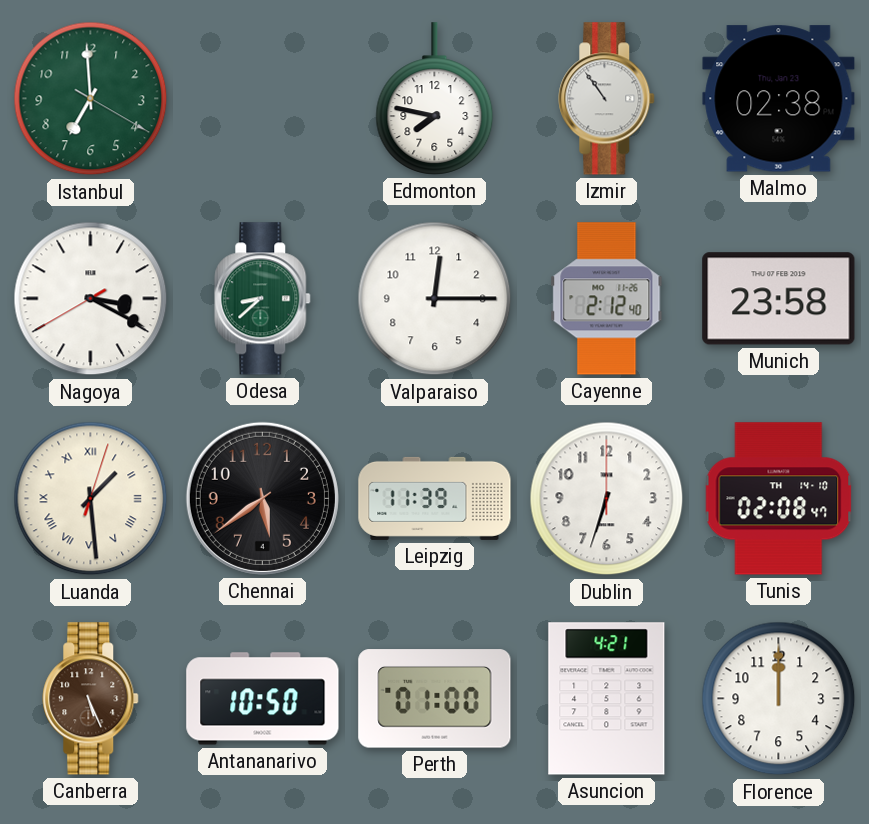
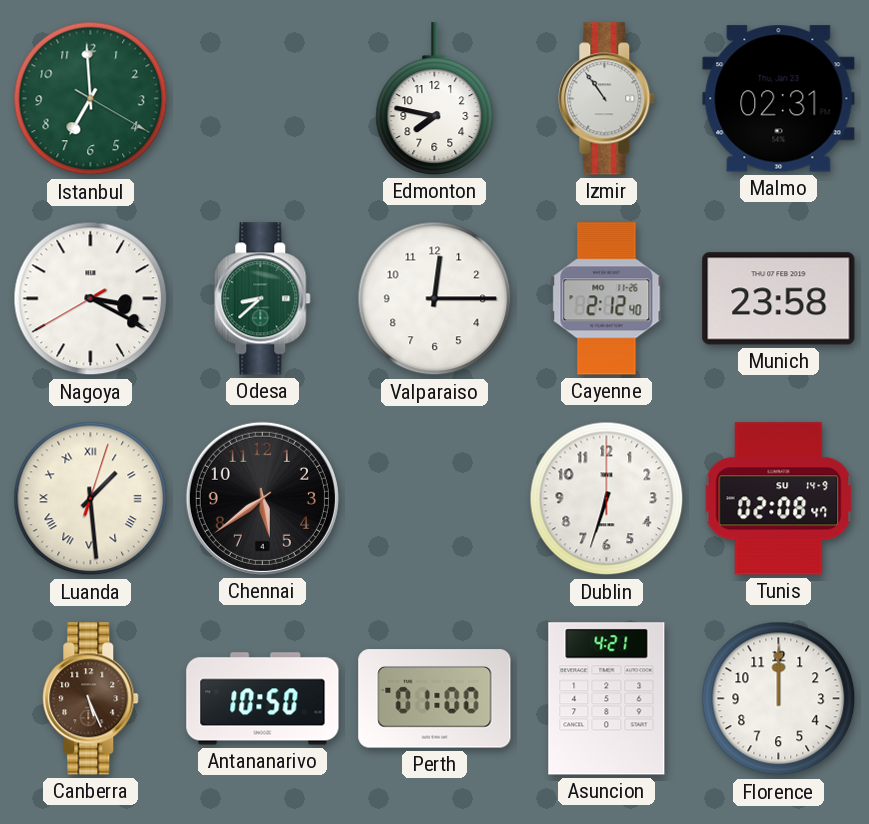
Malmo: 02:38 -> 02:31
Leipzig: 11:39 -> none
Tunis date: TH 14-10 -> SU 14-9
